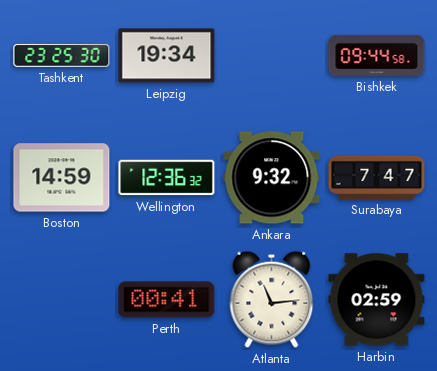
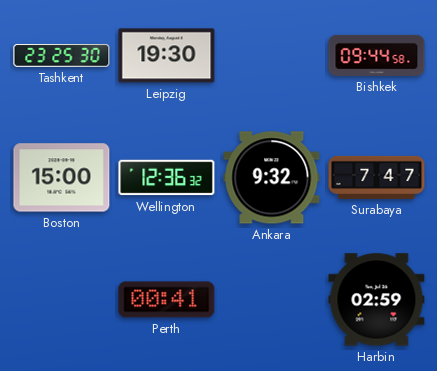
Leipzig: 19:34 -> 19:30
Boston: 14:59 -> 15:00
Atlanta: 11:14 -> none
